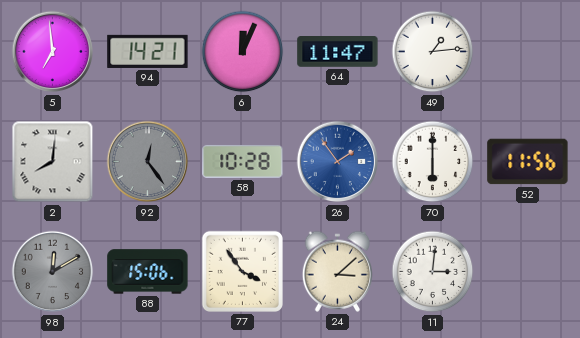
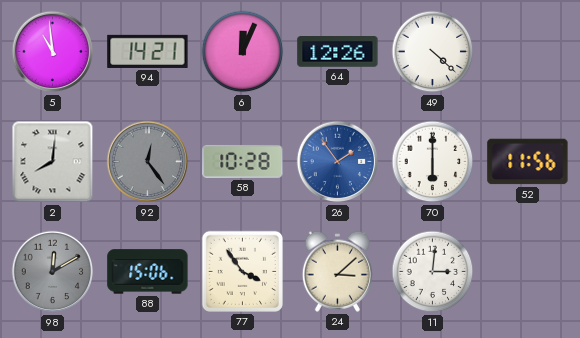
5: 6:59 -> 10:59
64: 11:47 -> 12:26
49: 1:14 -> 4:22
